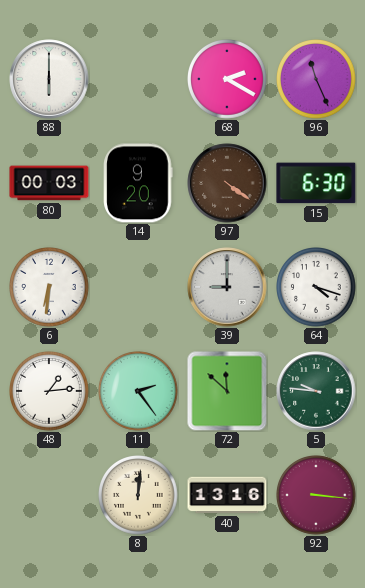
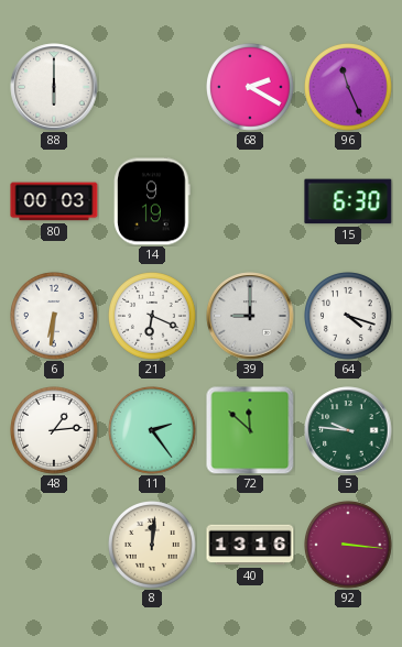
14: 9:20 -> 9:19
97: 4:21 -> none
21: none -> 6:19
